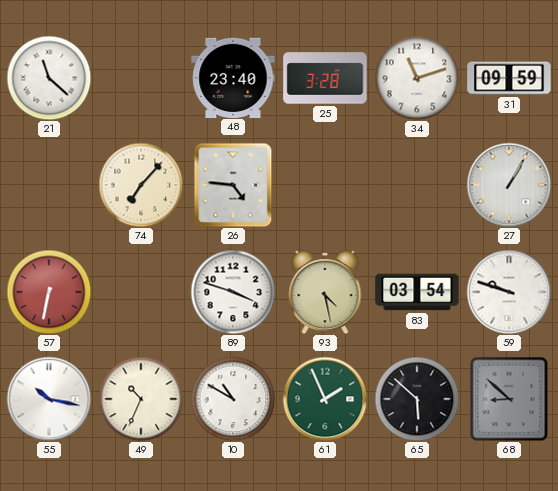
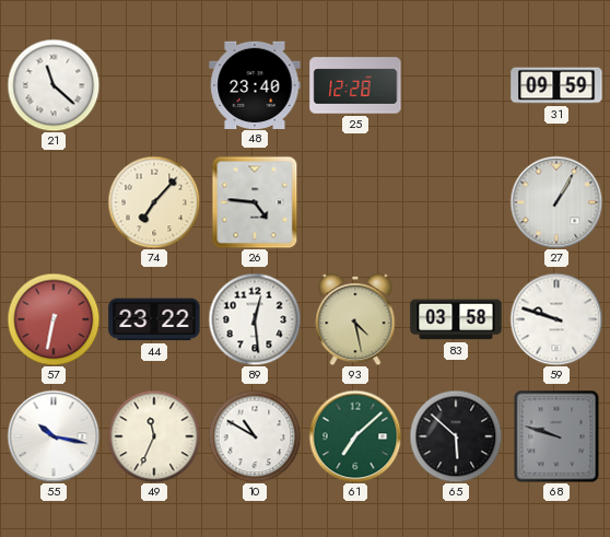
25: 3:28 -> 12:28
34: 11:12 -> none
44: none -> 23:22
89: 3:48 -> 12:29
83: 03:54 -> 03:58
49: 10:34 -> 11:34
61: 1:56 -> 7:08
68: 8:52 -> 9:48
